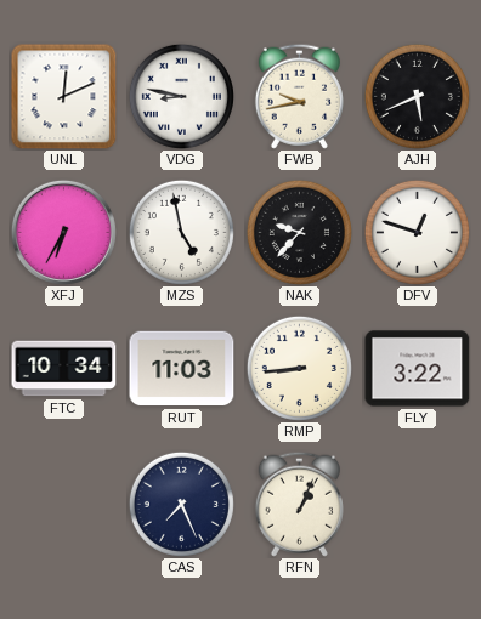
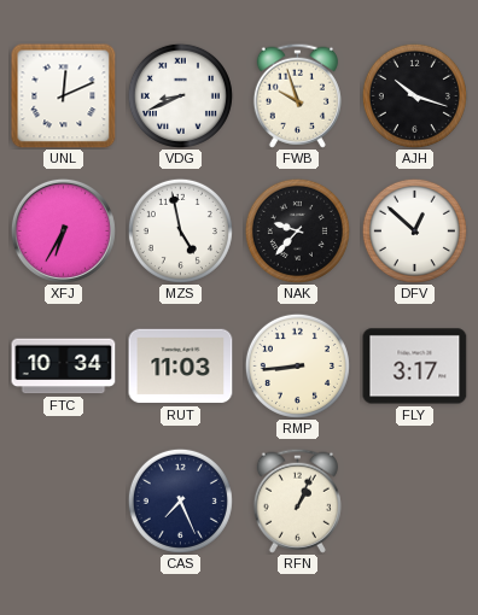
VDG: 8:47 -> 8:41
FWB: 9:43 -> 9:57
AJH: 5:41 -> 10:18
DFV: 12:48 -> 12:52
FLY: 3:22 -> 3:17
